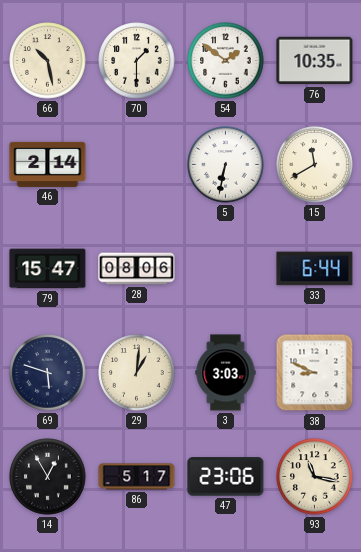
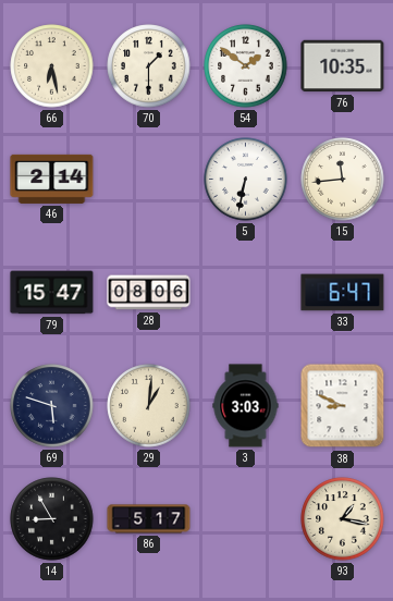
66: 10:28 -> 6:28
15: 11:40 -> 11:44
33: 6:44 -> 6:47
14: 12:55 -> 8:55
47: 23:06 -> none
93: 11:17 -> 1:17
